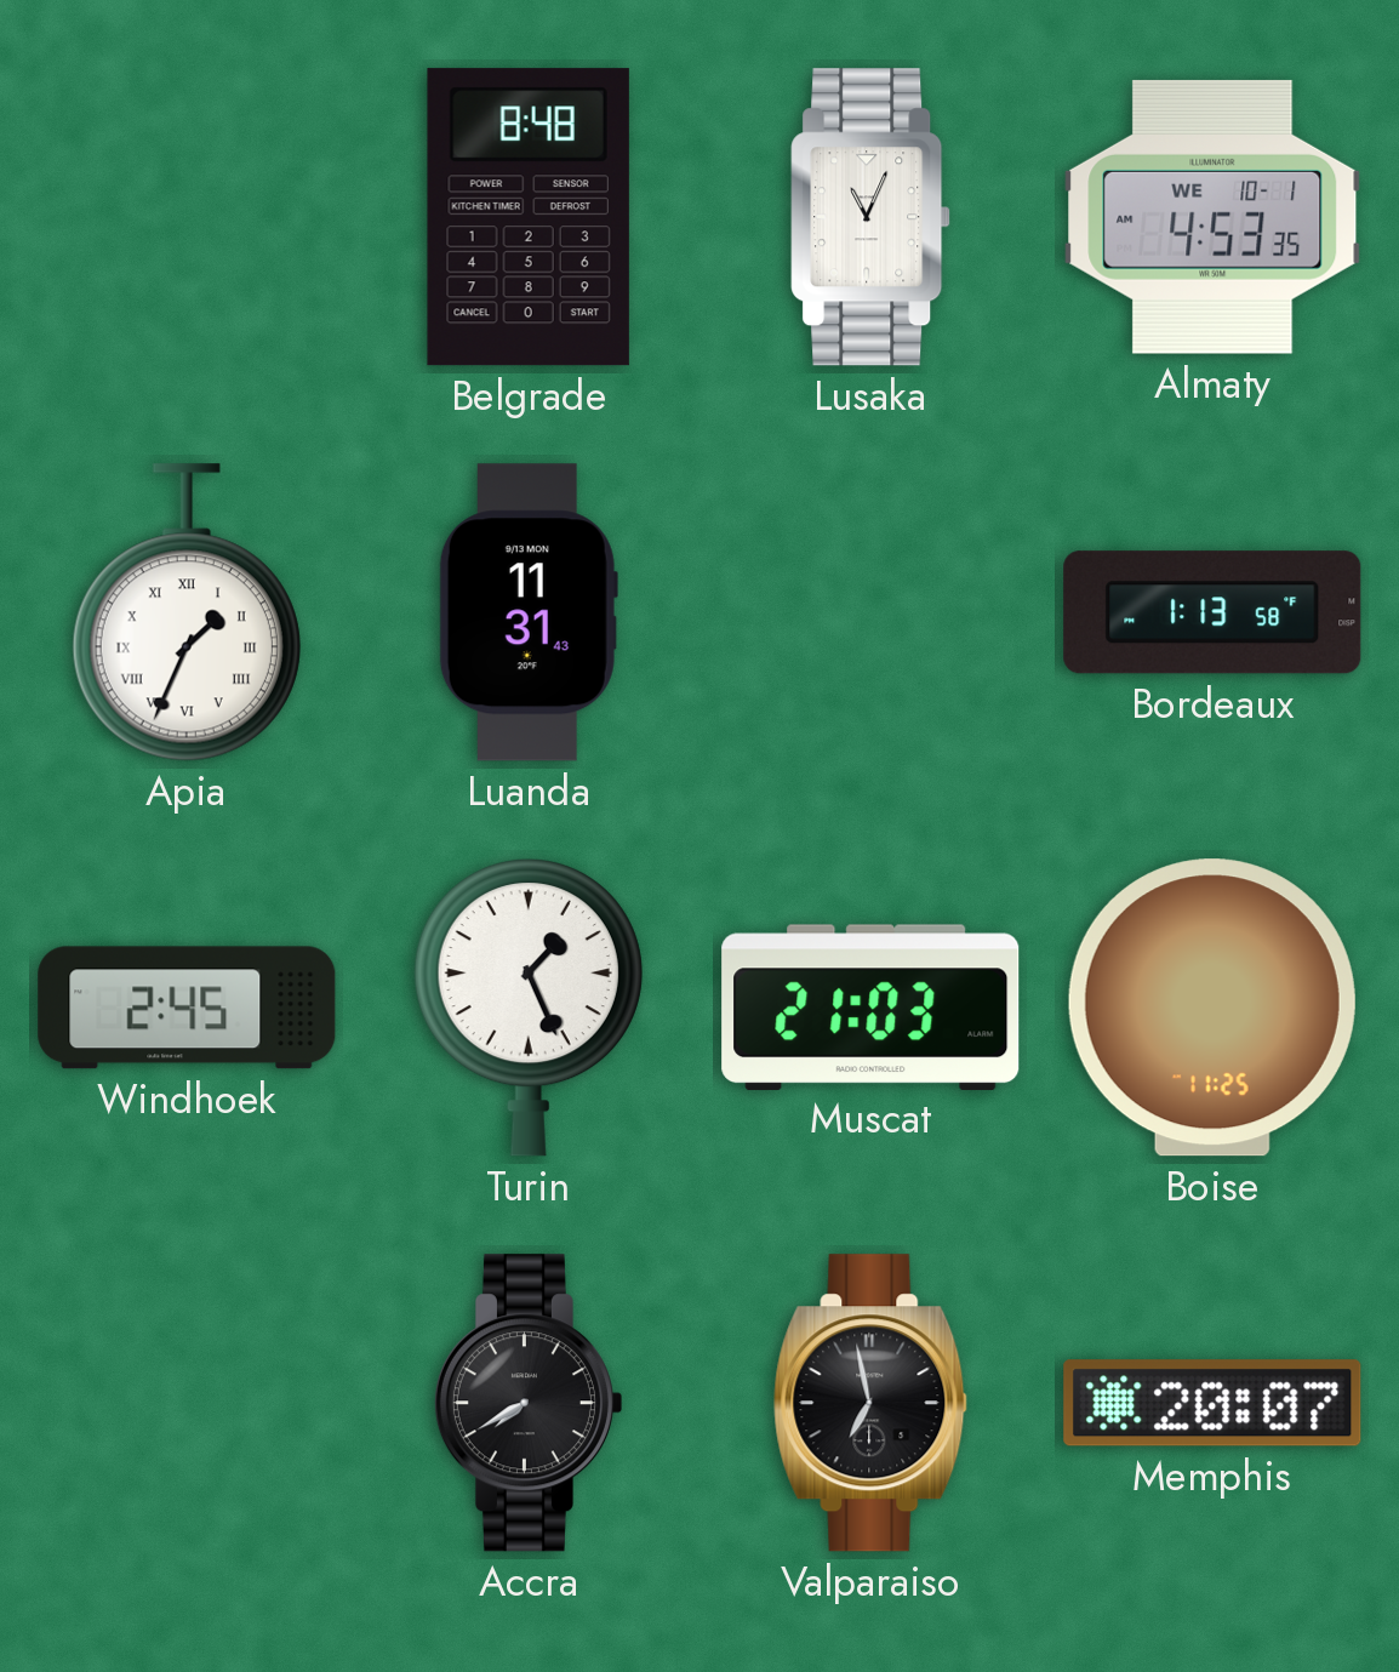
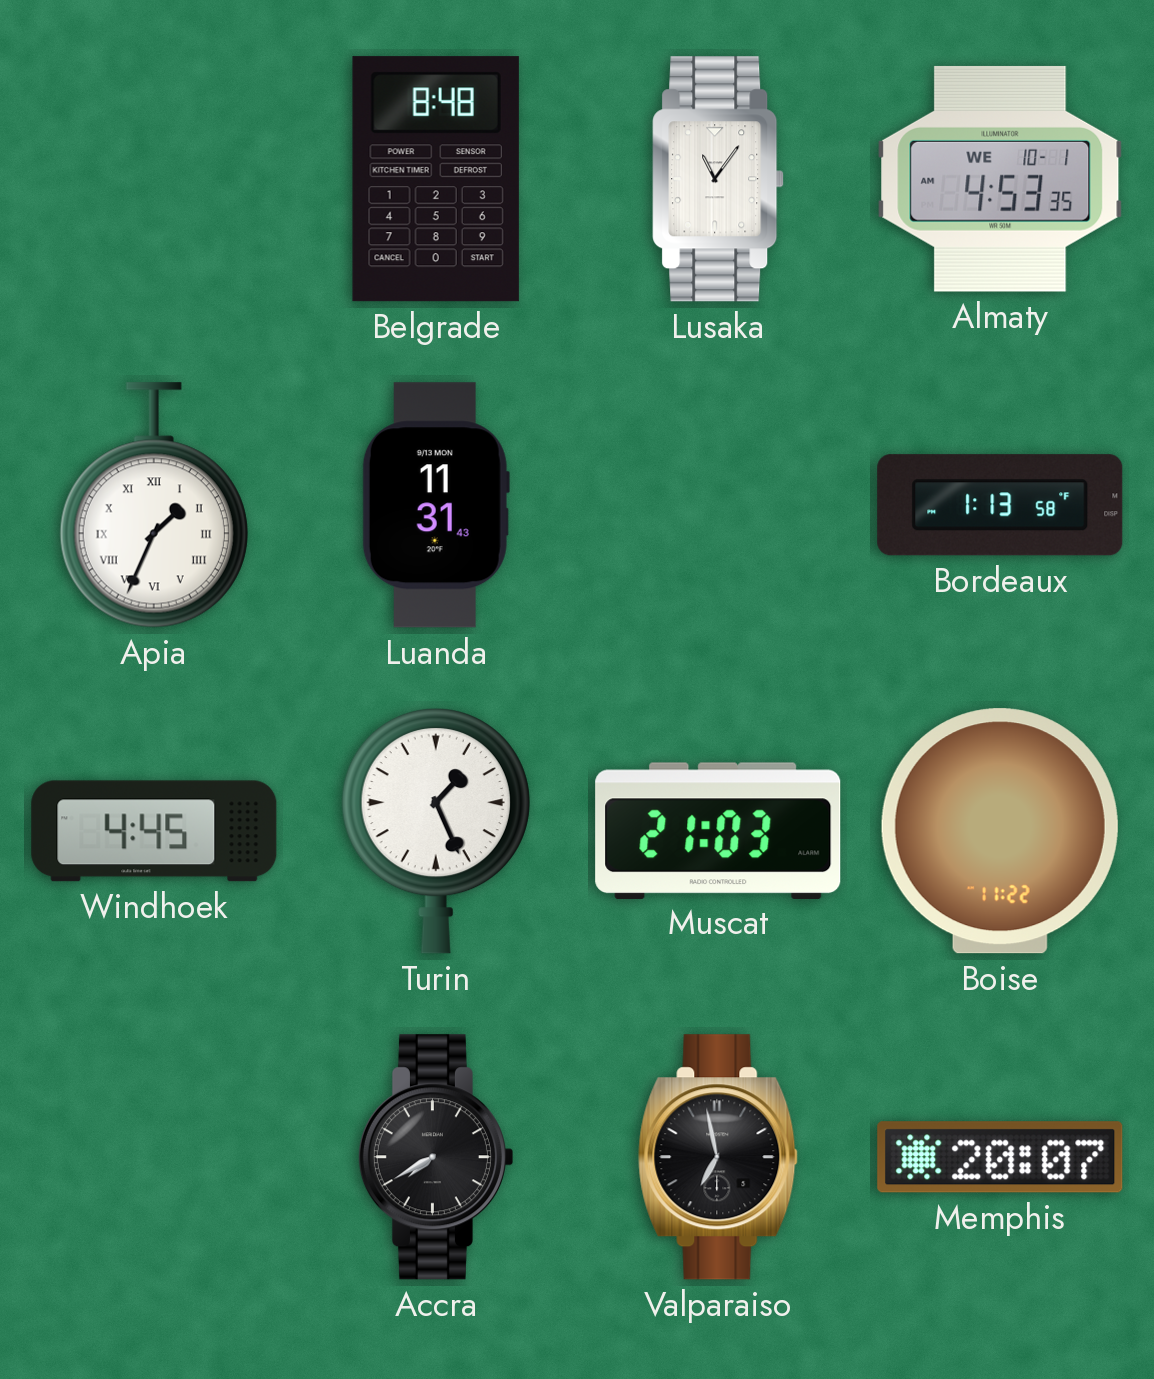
Lusaka: 11:04 -> 11:06
Windhoek: 2:45 -> 4:45
Boise: 11:25 -> 11:22
